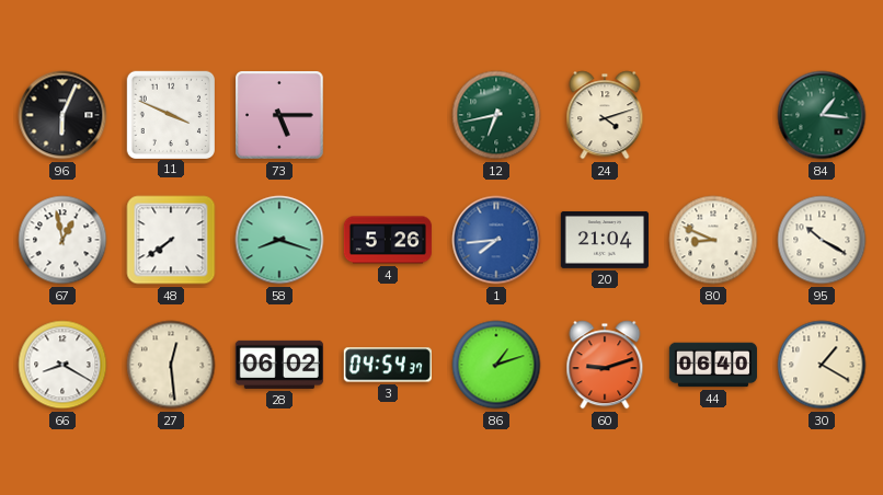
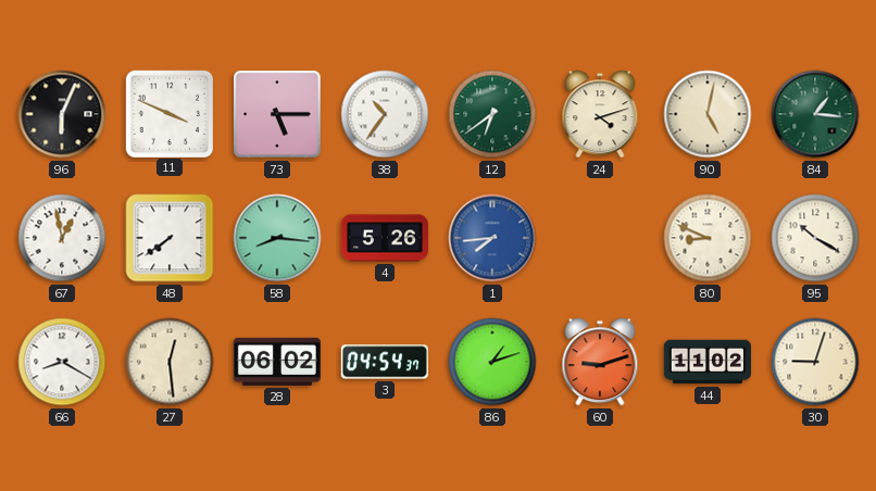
38: none -> 10:36
12: 6:43 -> 6:39
90: none -> 5:02
58: 8:18 -> 8:16
20: 21:04 -> none
44: 06:40 -> 11:02
30: 1:20 -> 9:03
